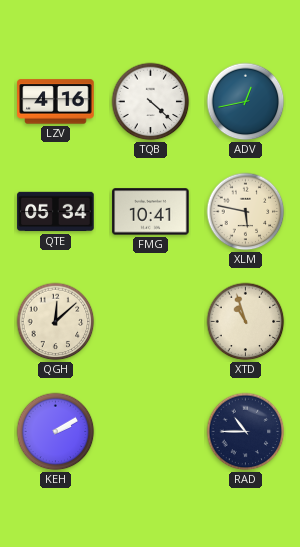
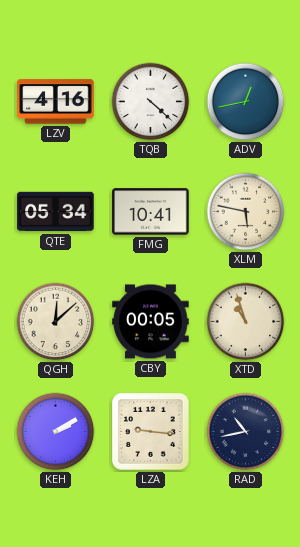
CBY: none -> 00:05
LZA: none -> 9:16
RAD: 10:45 -> 10:43
